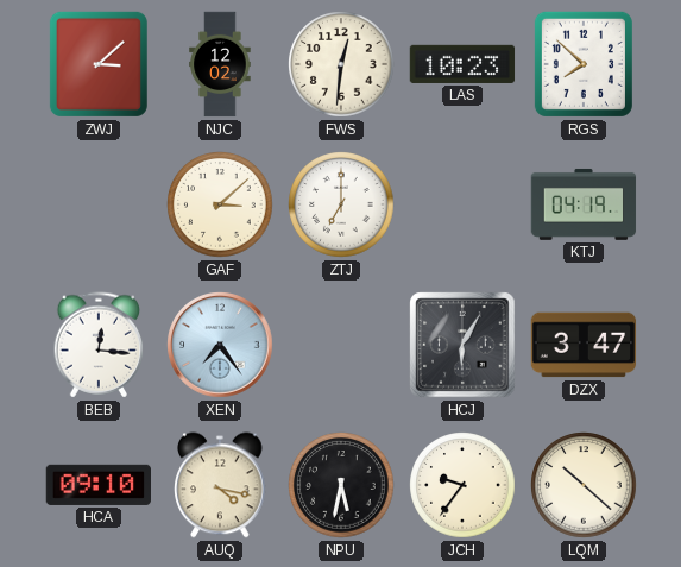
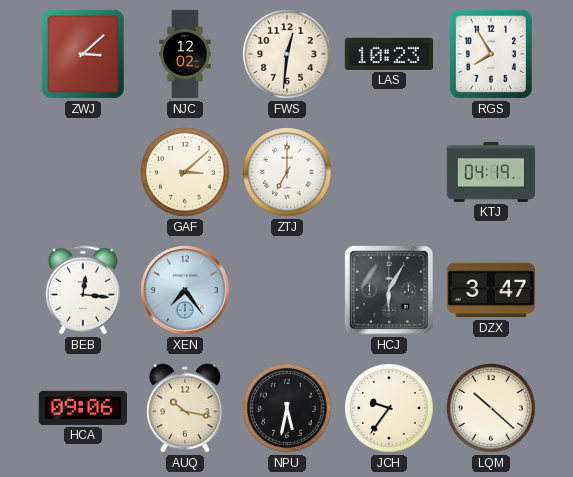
RGS: 7:52 -> 7:55
HCA: 09:10 -> 09:06
AUQ: 4:17 -> 10:17
